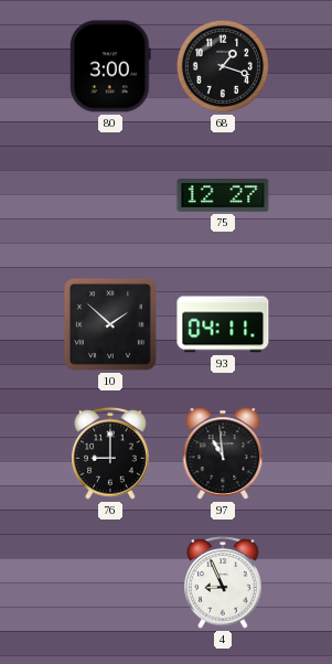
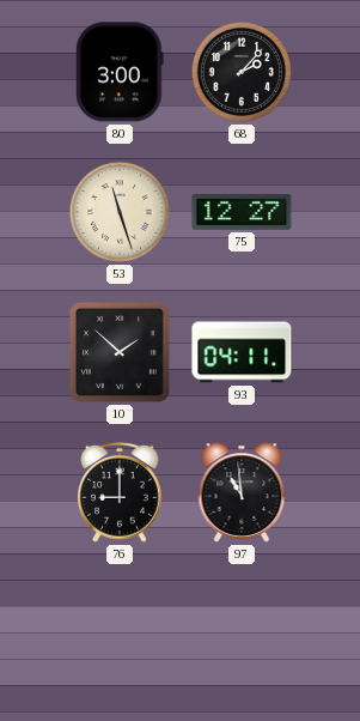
68: 1:18 -> 2:07
53: none -> 11:27
4: 8:56 -> none
